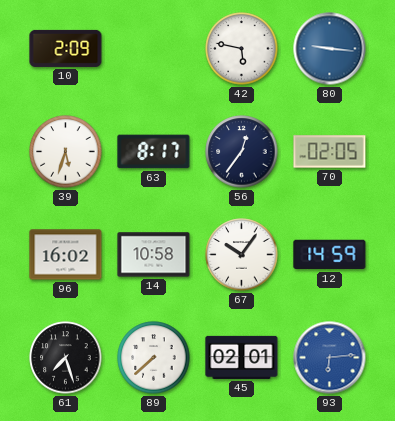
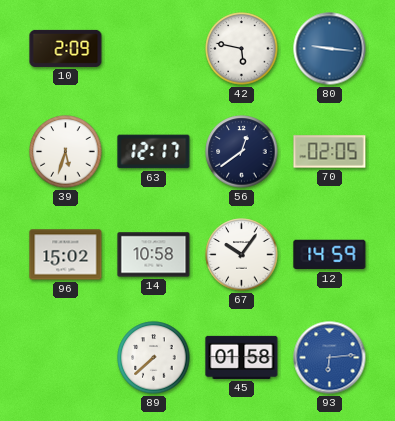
63: 8:17 -> 12:17
56: 12:36 -> 12:39
96: 16:02 -> 15:02
61: 7:27 -> none
45: 02:01 -> 01:58
